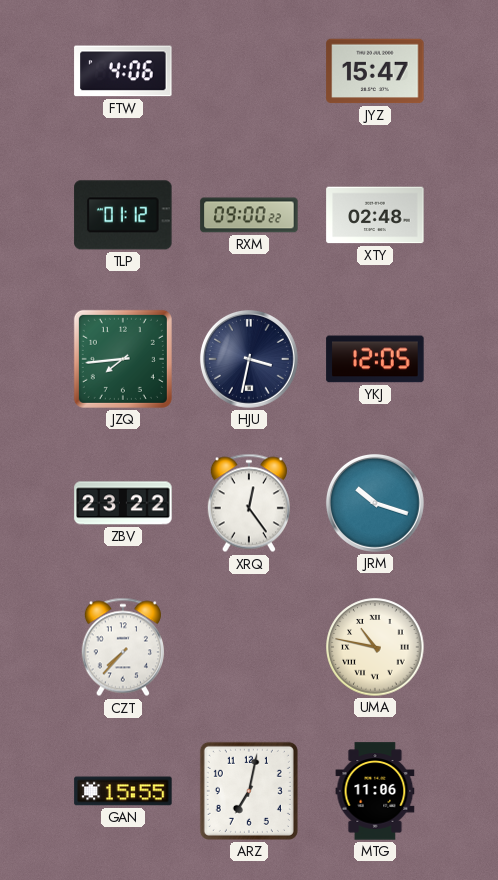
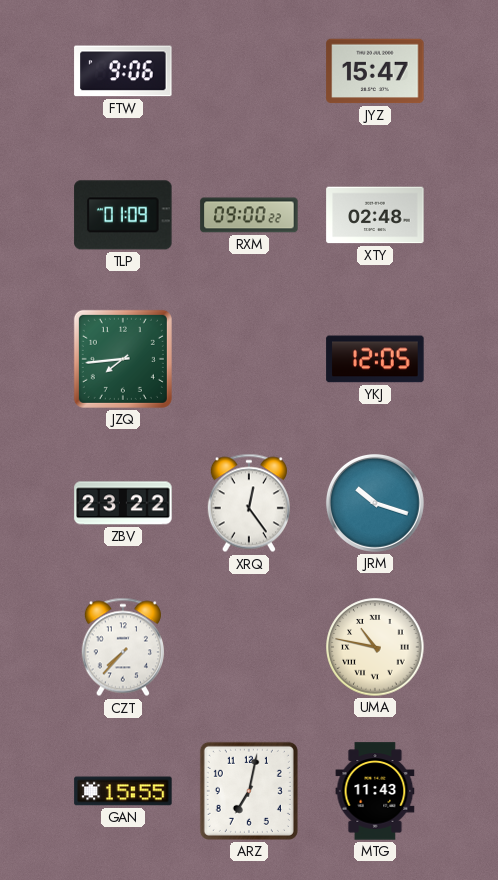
FTW: 4:06 -> 9:06
TLP: 01:12 -> 01:09
HJU: 3:32 -> none
MTG: 11:06 -> 11:43
